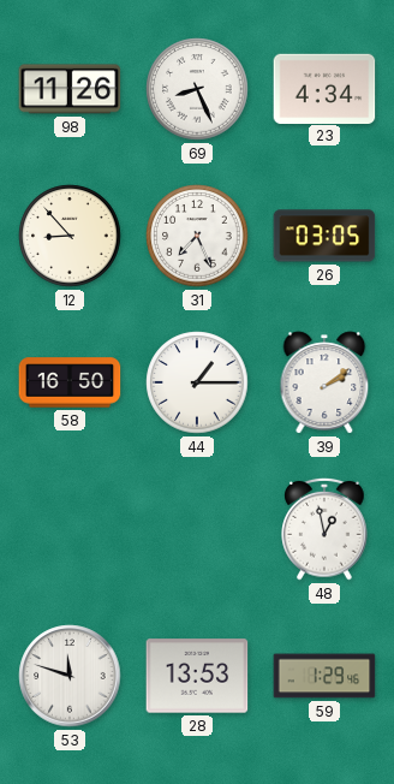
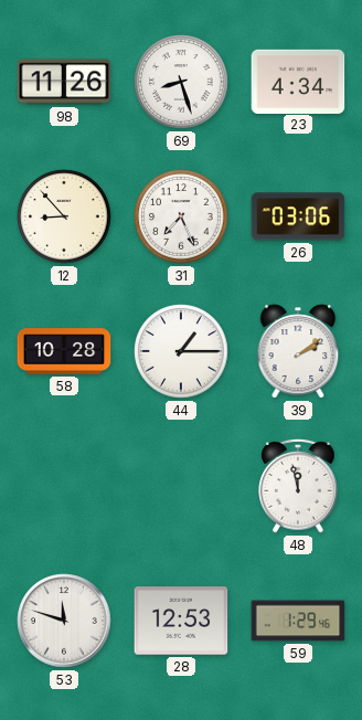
69: 8:26 -> 8:27
26: 03:05 -> 03:06
58: 16:50 -> 10:28
48: 12:58 -> 11:58
28: 13:53 -> 12:53
